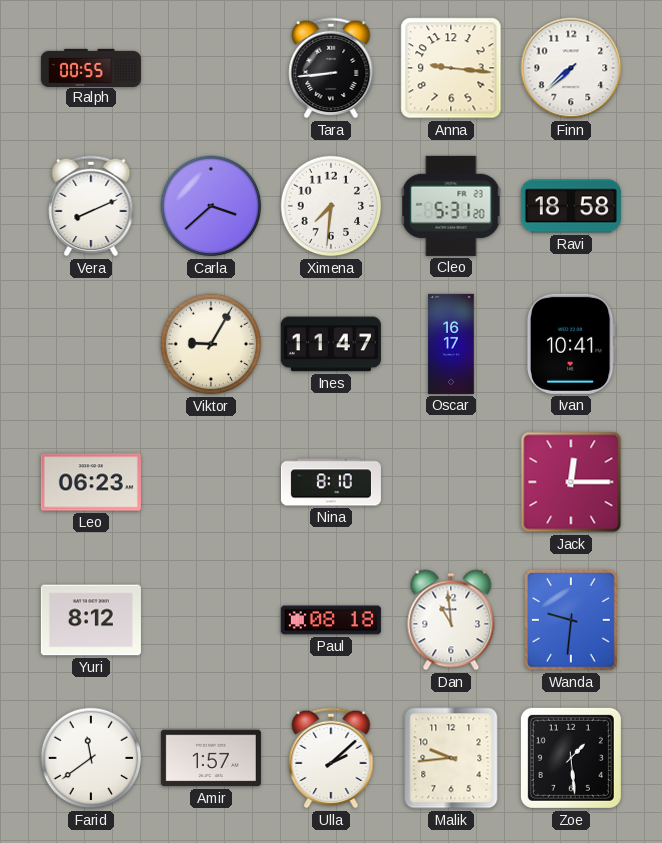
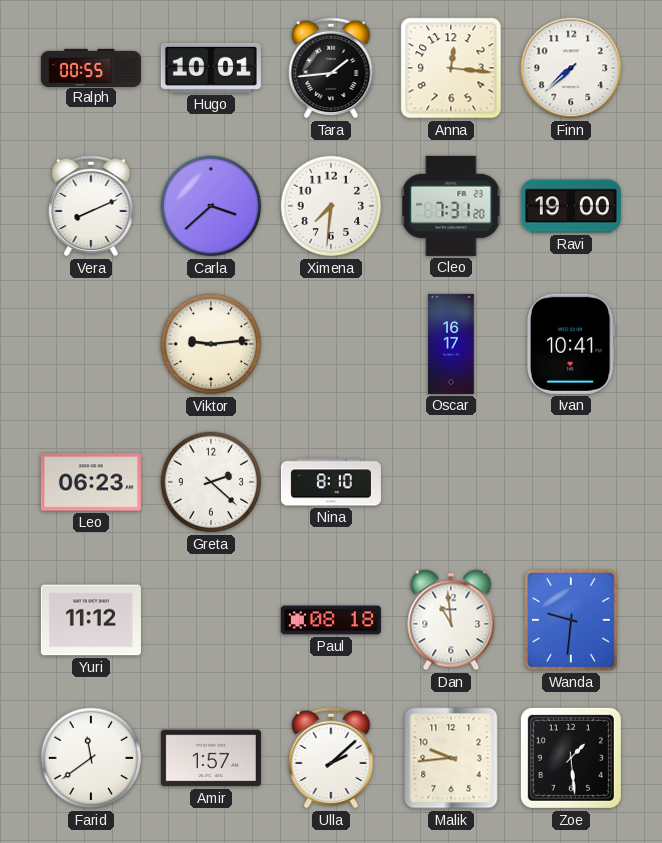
Hugo: none -> 10:01
Tara: 8:44 -> 1:44
Anna: 9:16 -> 12:16
Cleo: 5:31 -> 7:31
Ravi: 18:58 -> 19:00
Viktor: 9:05 -> 9:14
Ines: 11:47 -> none
Greta: none -> 2:22
Jack: 12:15 -> none
Yuri: 8:12 -> 11:12
